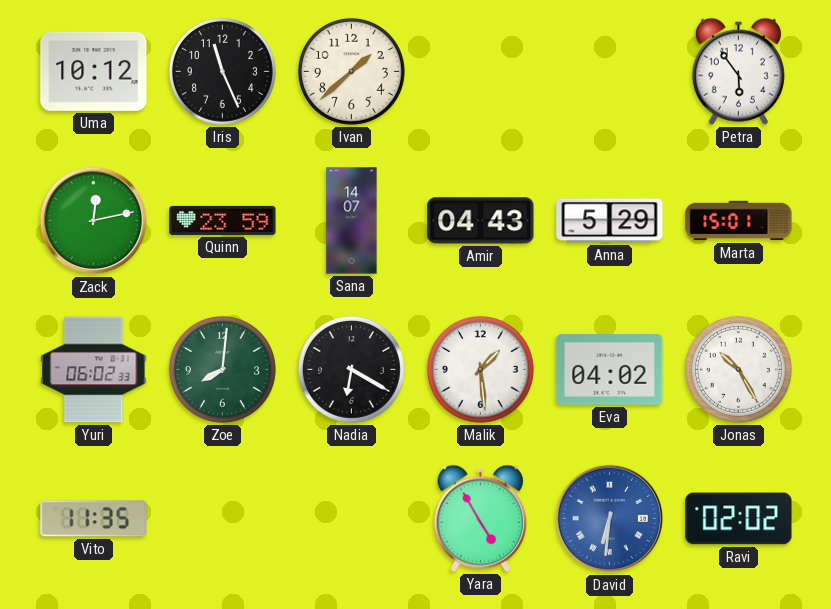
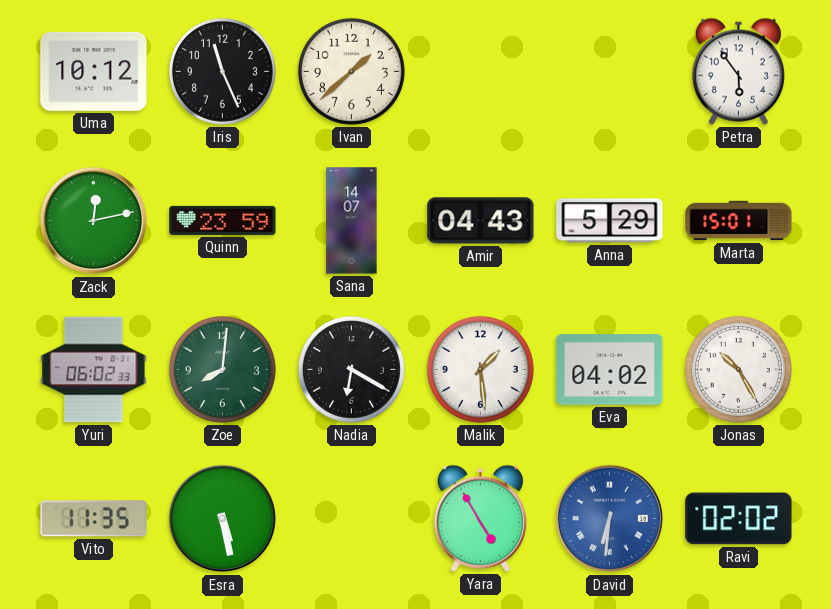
Esra: none -> 5:28
